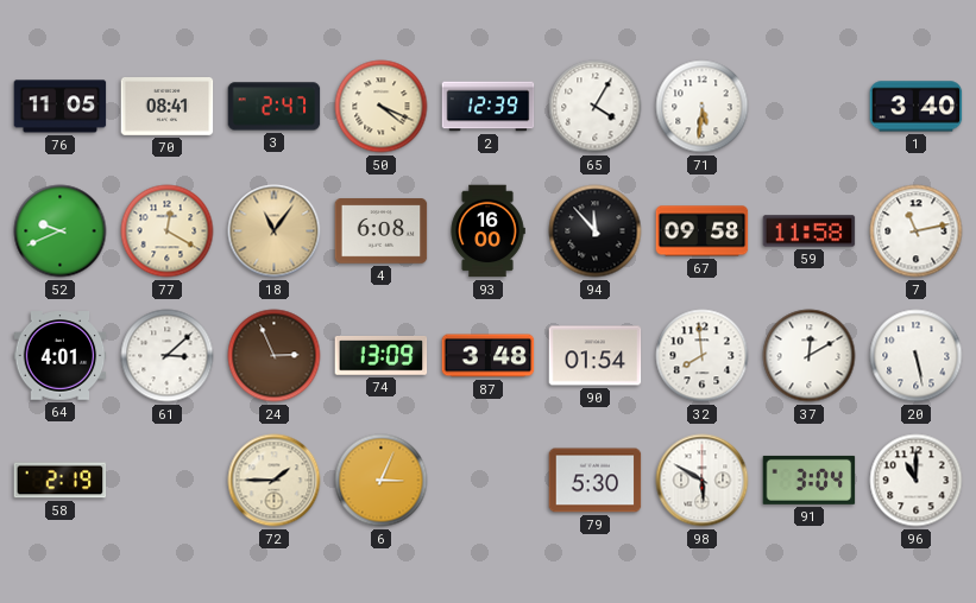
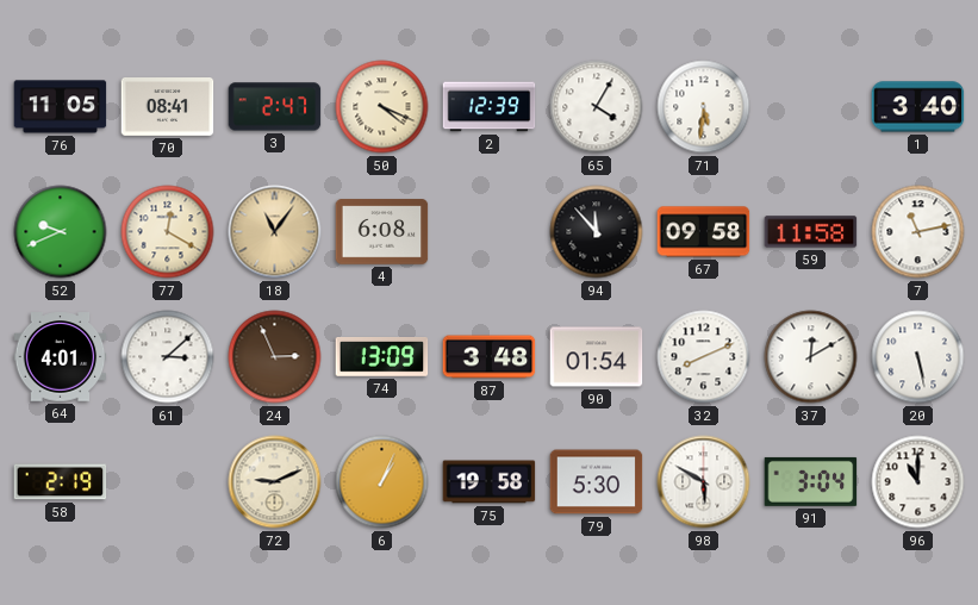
93: 16:00 -> none
32: 7:59 -> 8:11
72: 1:45 -> 9:11
6: 3:04 -> 1:04
75: none -> 19:58
